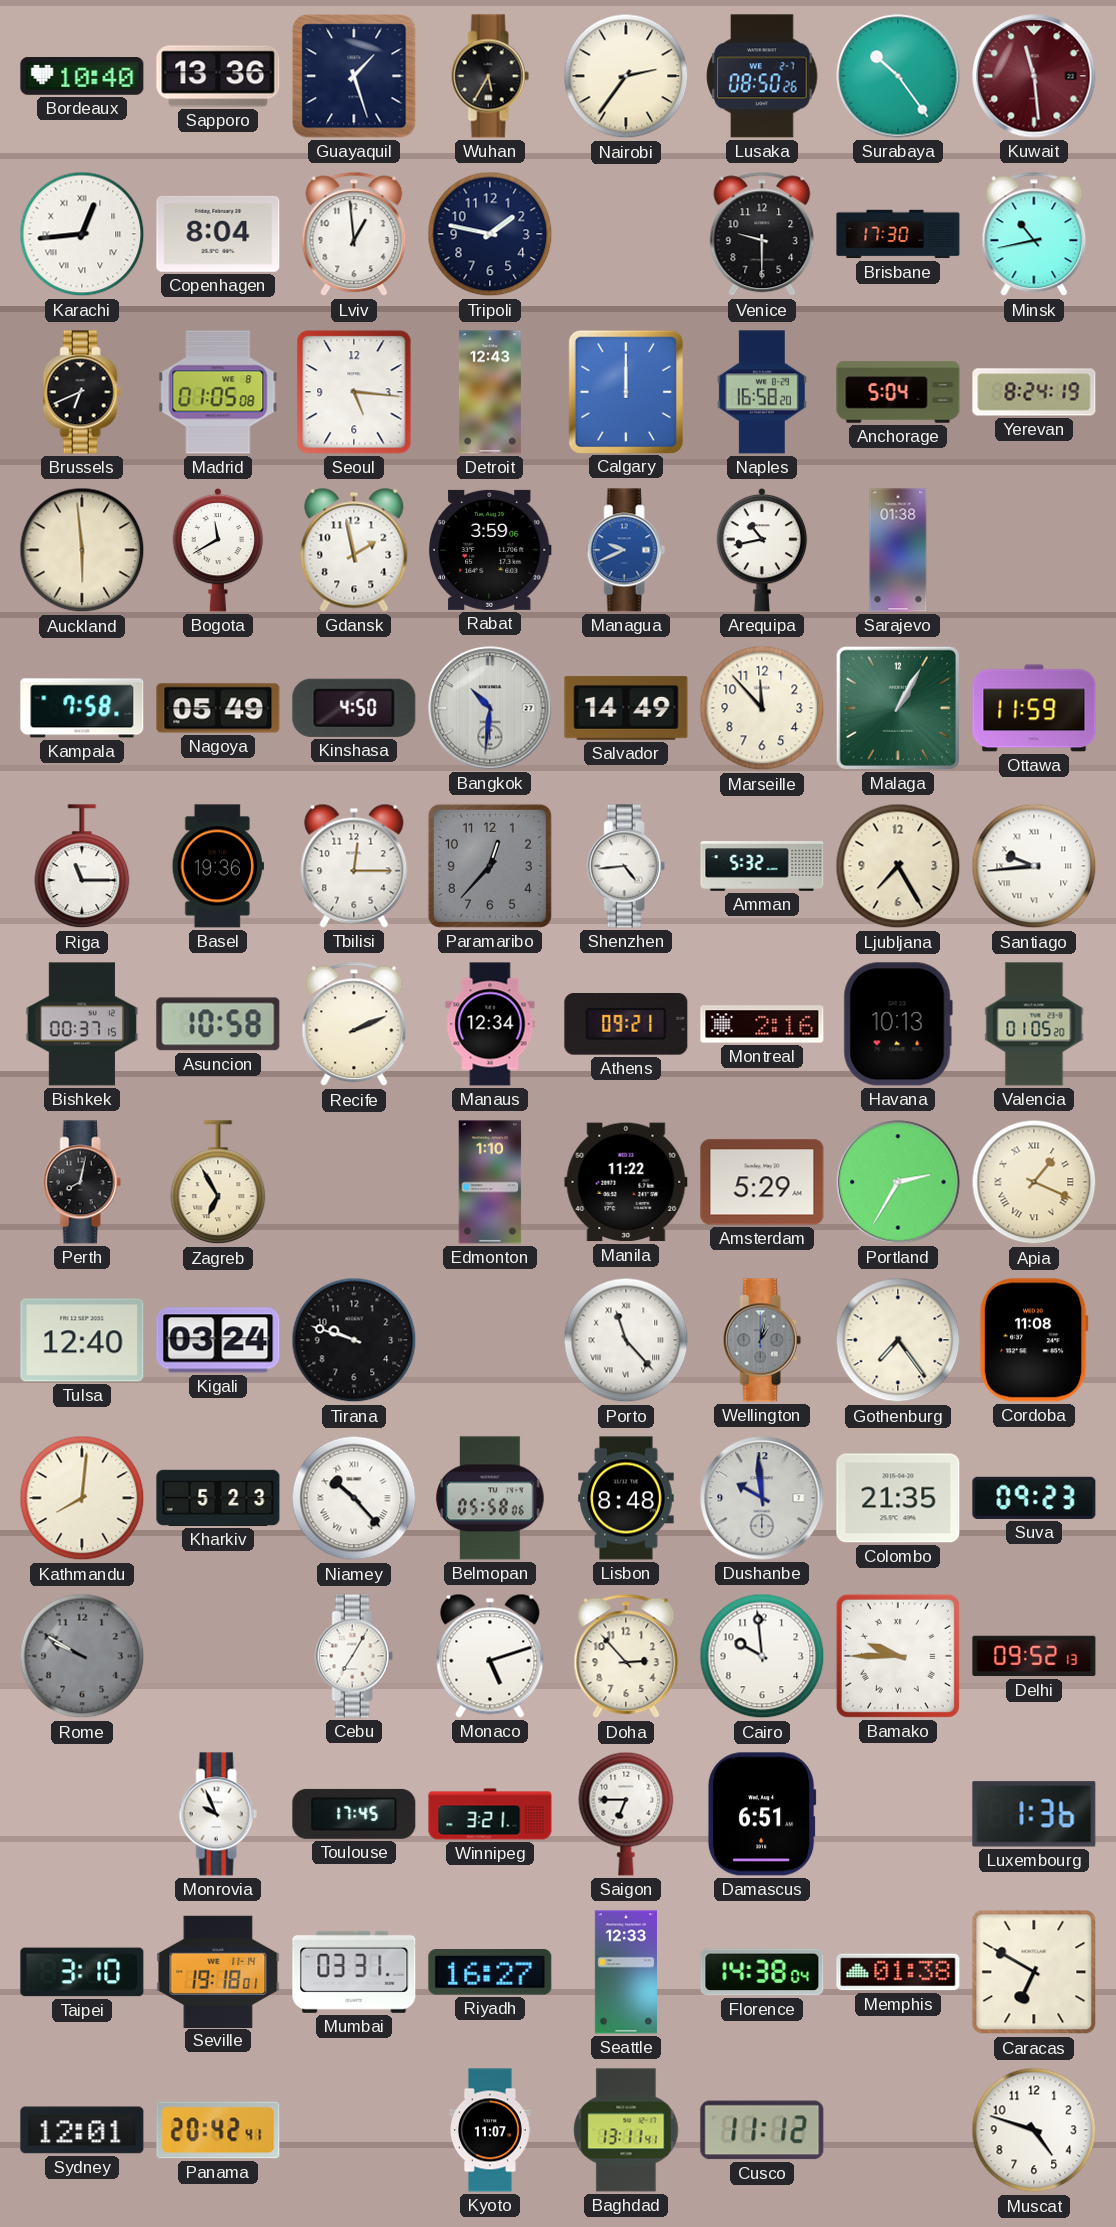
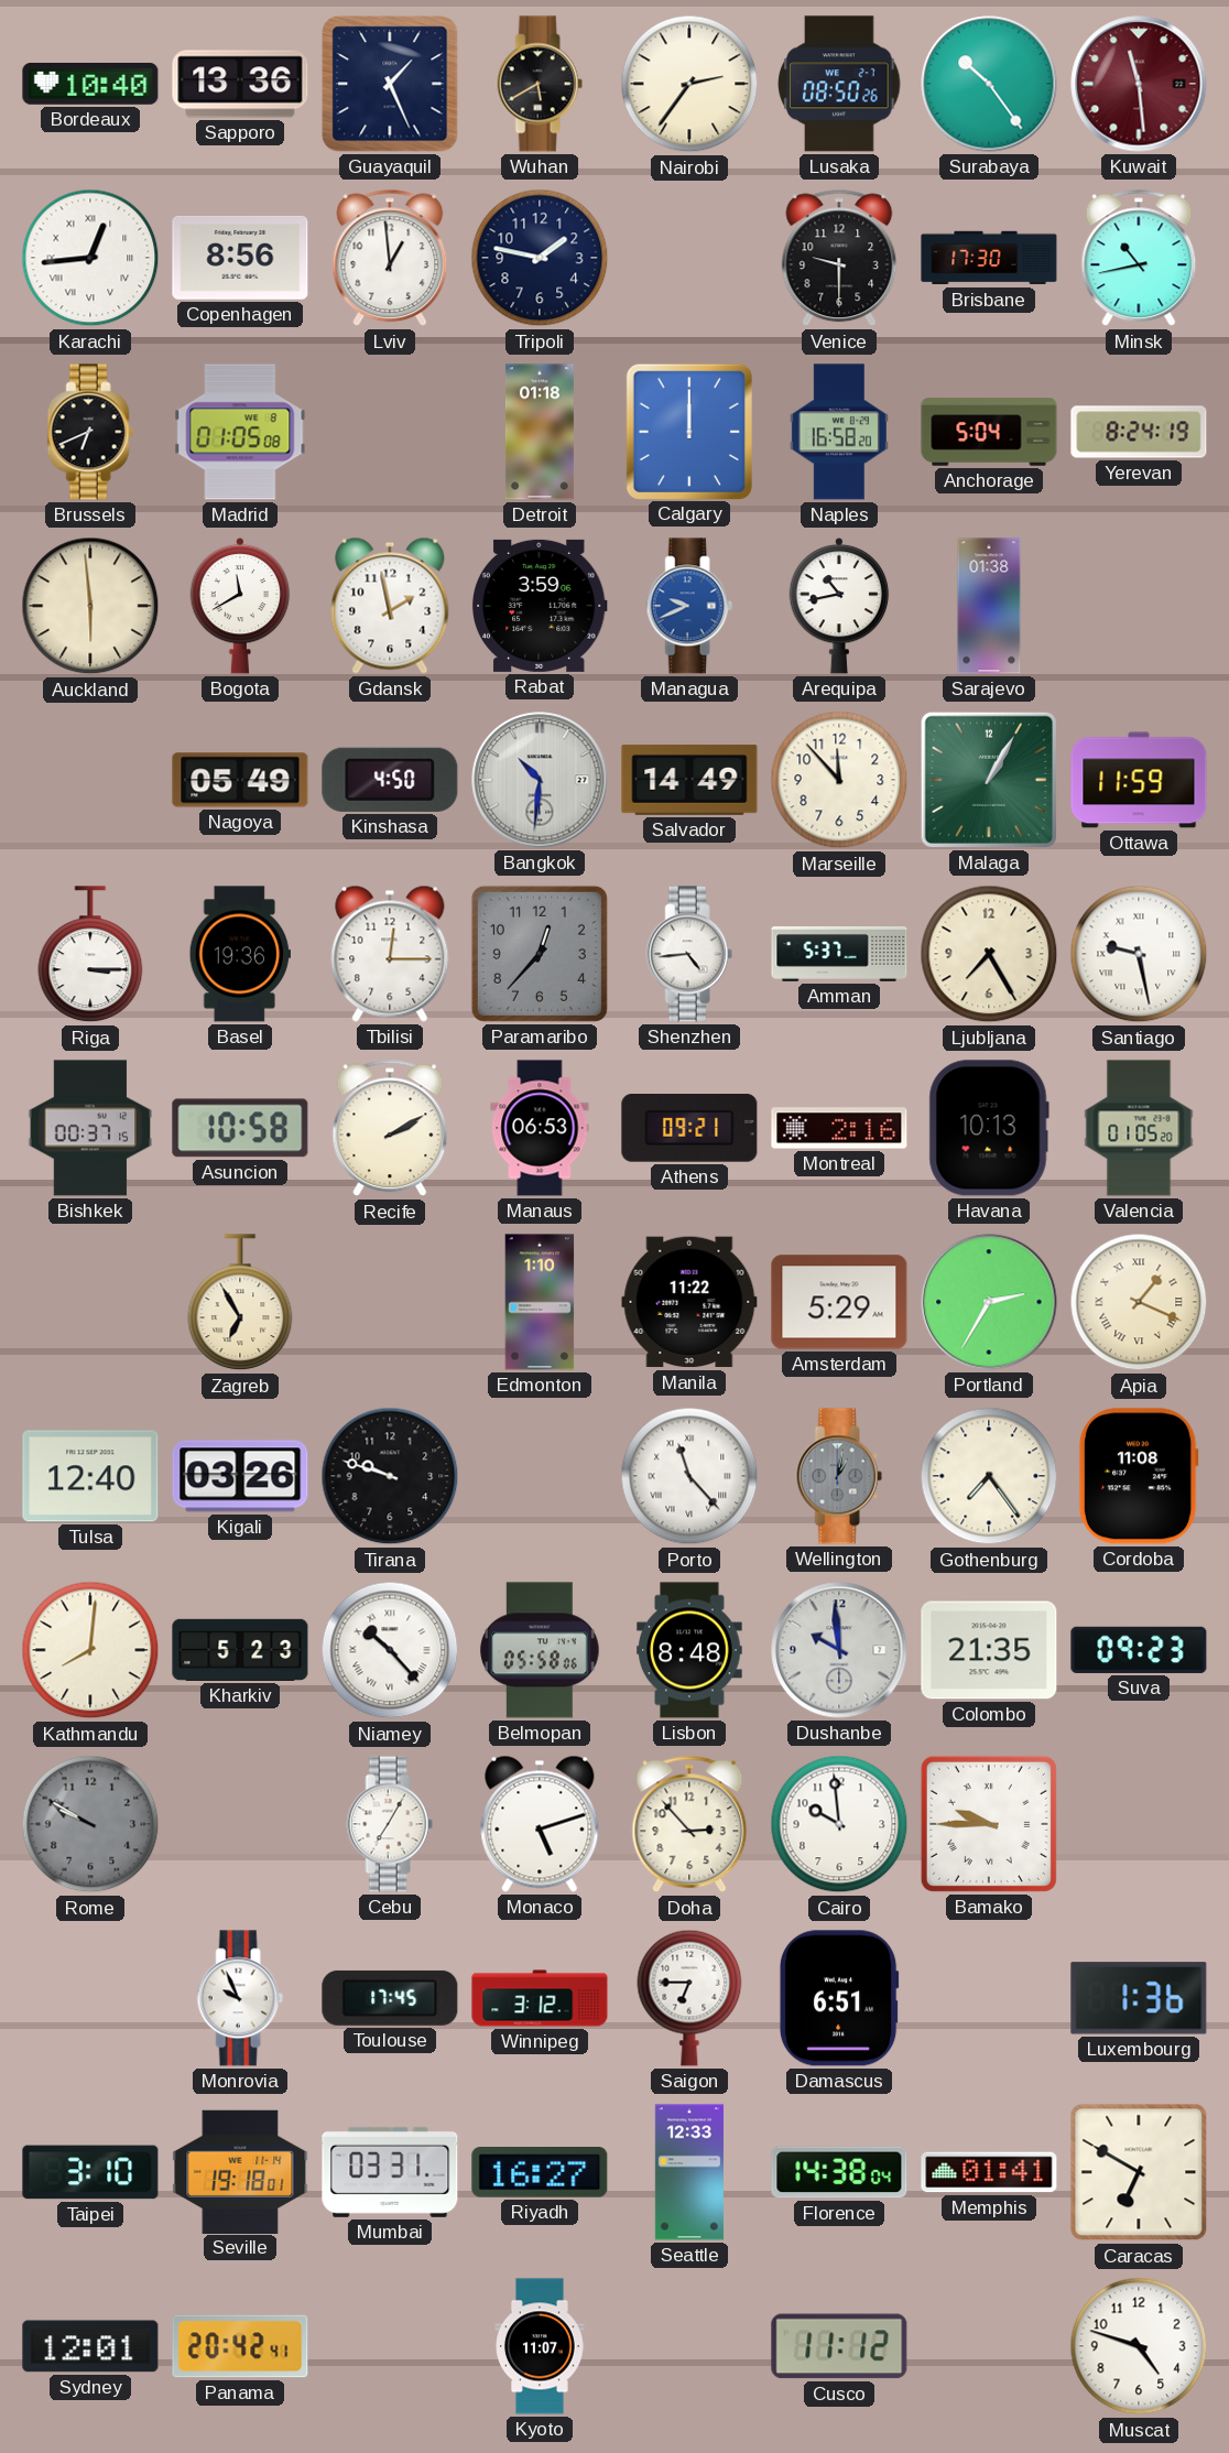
Guayaquil: 1:27 -> 1:26
Wuhan: 5:35 -> 5:40
Copenhagen: 8:04 -> 8:56
Seoul: 5:16 -> none
Detroit: 12:43 -> 01:18
Kampala: 7:58 -> none
Riga: 11:15 -> 3:15
Amman: 5:32 -> 5:37
Santiago: 9:44 -> 9:28
Recife: 2:11 -> 2:10
Manaus: 12:34 -> 06:53
Perth: 8:02 -> none
Kigali: 03:24 -> 03:26
Delhi: 09:52 -> none
Winnipeg: 3:21 -> 3:12
Memphis: 01:38 -> 01:41
Baghdad: 13:11 -> none
